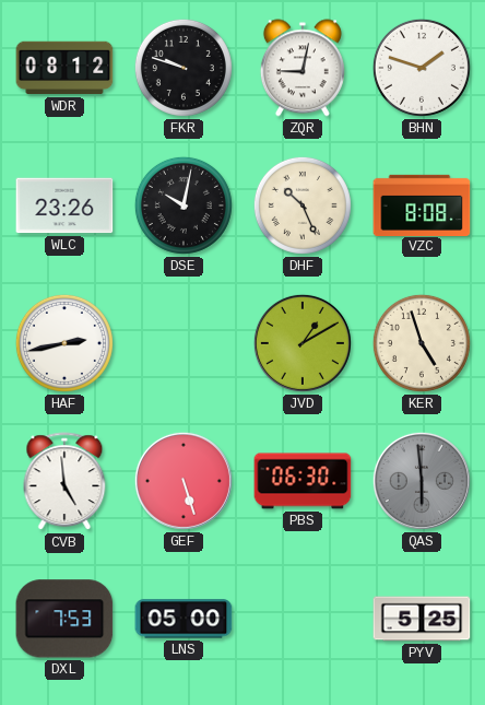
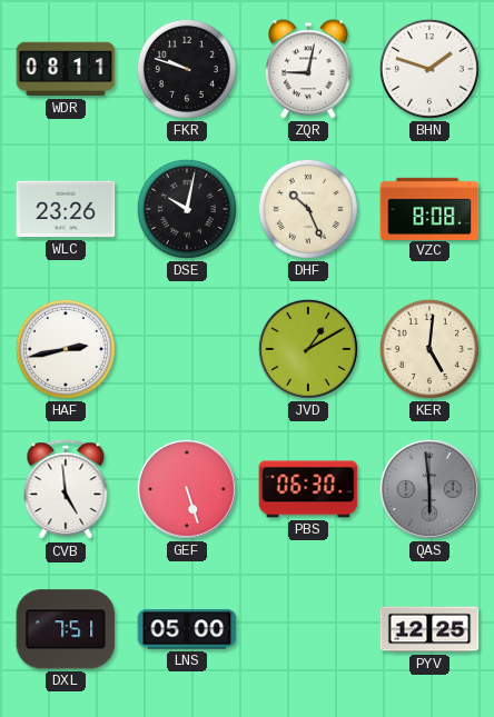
WDR: 08:12 -> 08:11
KER: 4:57 -> 5:01
DXL: 7:53 -> 7:51
PYV: 5:25 -> 12:25
